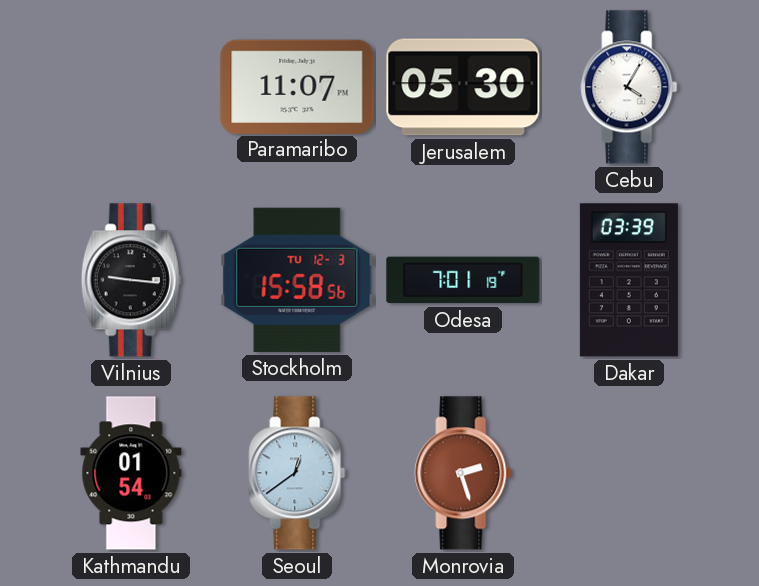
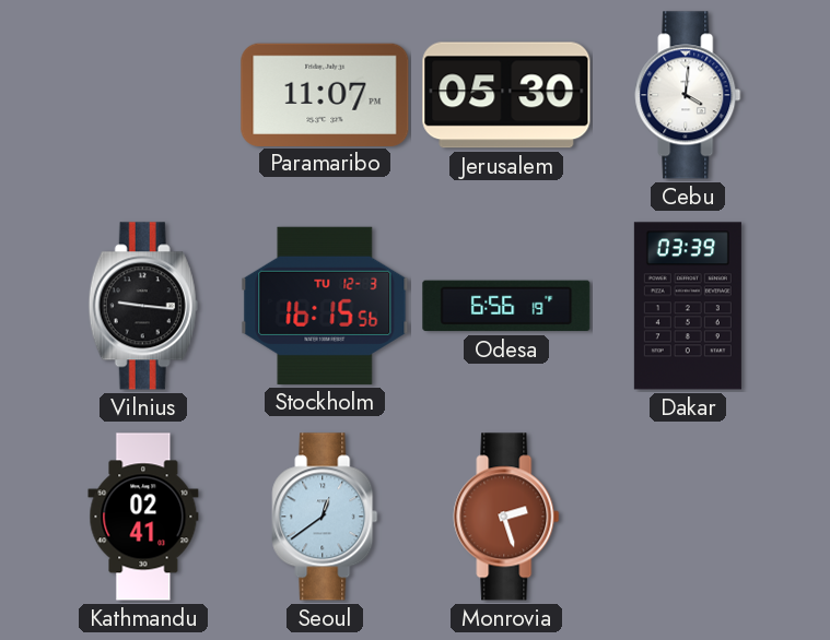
Cebu: 4:05 -> 4:01
Stockholm: 15:58 -> 16:15
Odesa: 7:01 -> 6:56
Kathmandu: 01:54 -> 02:41
